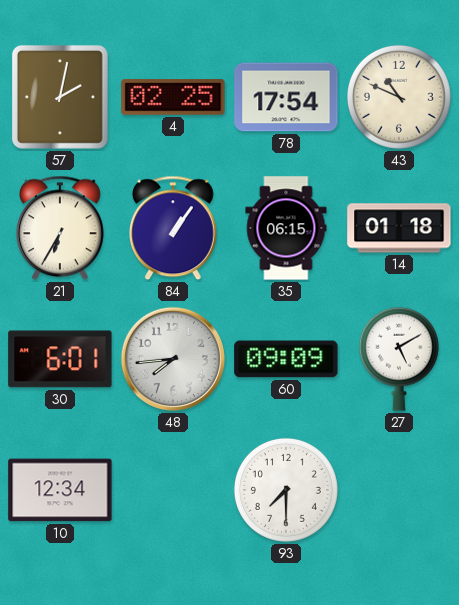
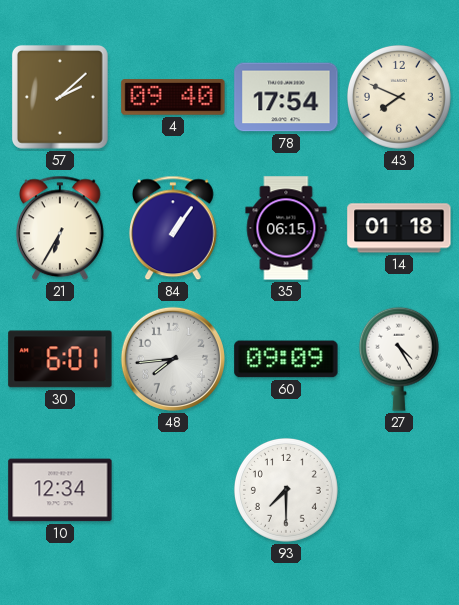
57: 2:02 -> 2:08
4: 02:25 -> 09:40
43: 10:49 -> 7:49
27: 5:10 -> 4:25
